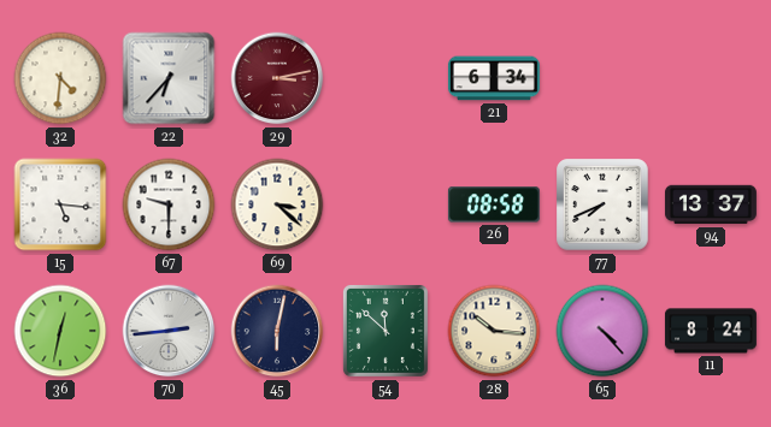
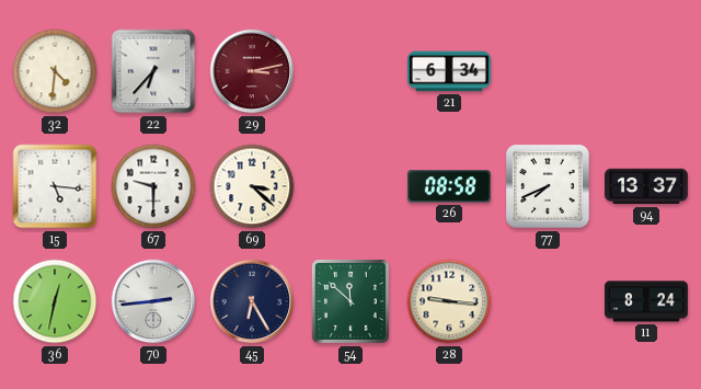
45: 6:02 -> 6:25
28: 10:16 -> 9:16
65: 4:23 -> none
